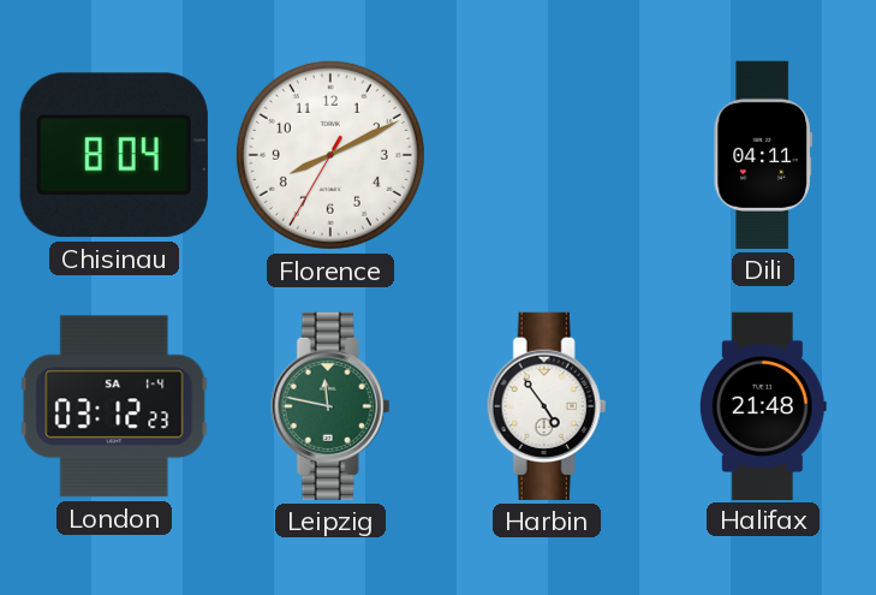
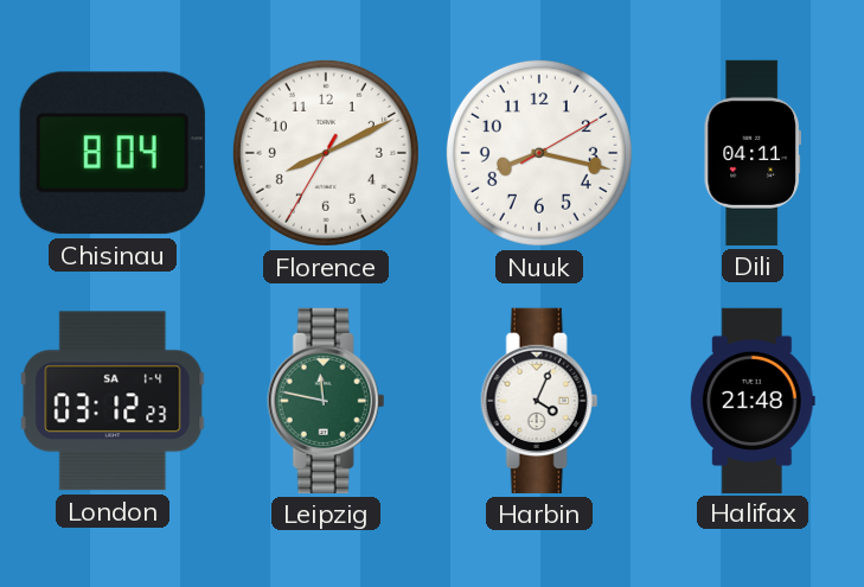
Nuuk: none -> 8:17
Harbin: 4:54 -> 4:04
